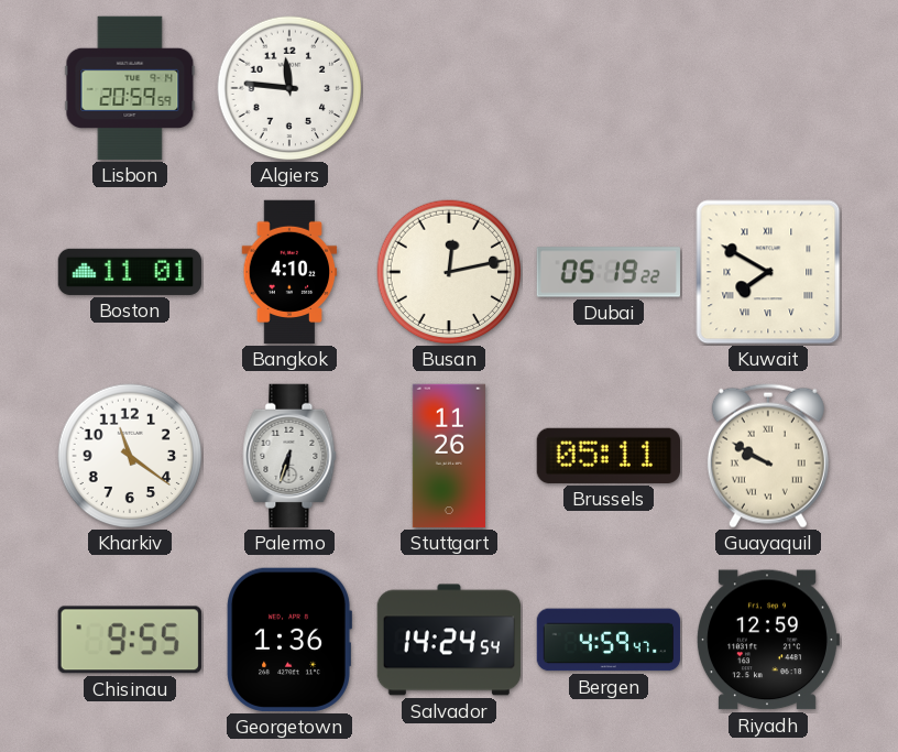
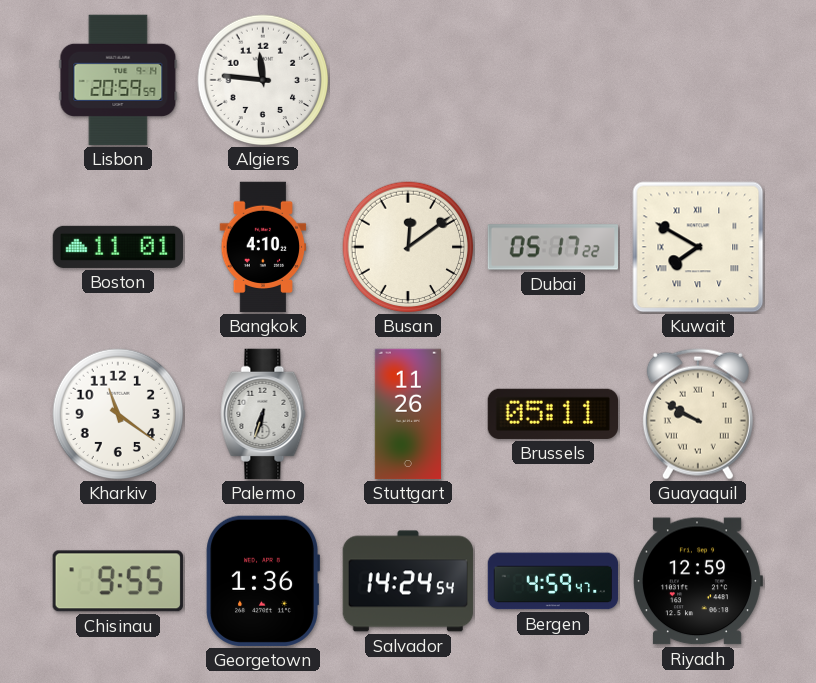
Busan: 12:13 -> 12:09
Dubai: 05:19 -> 05:17
